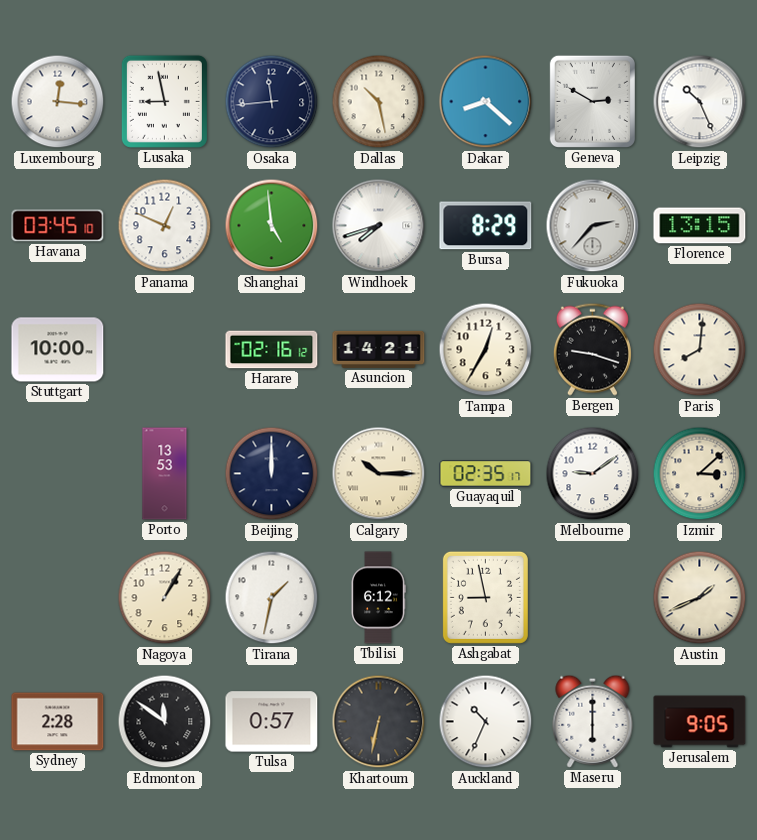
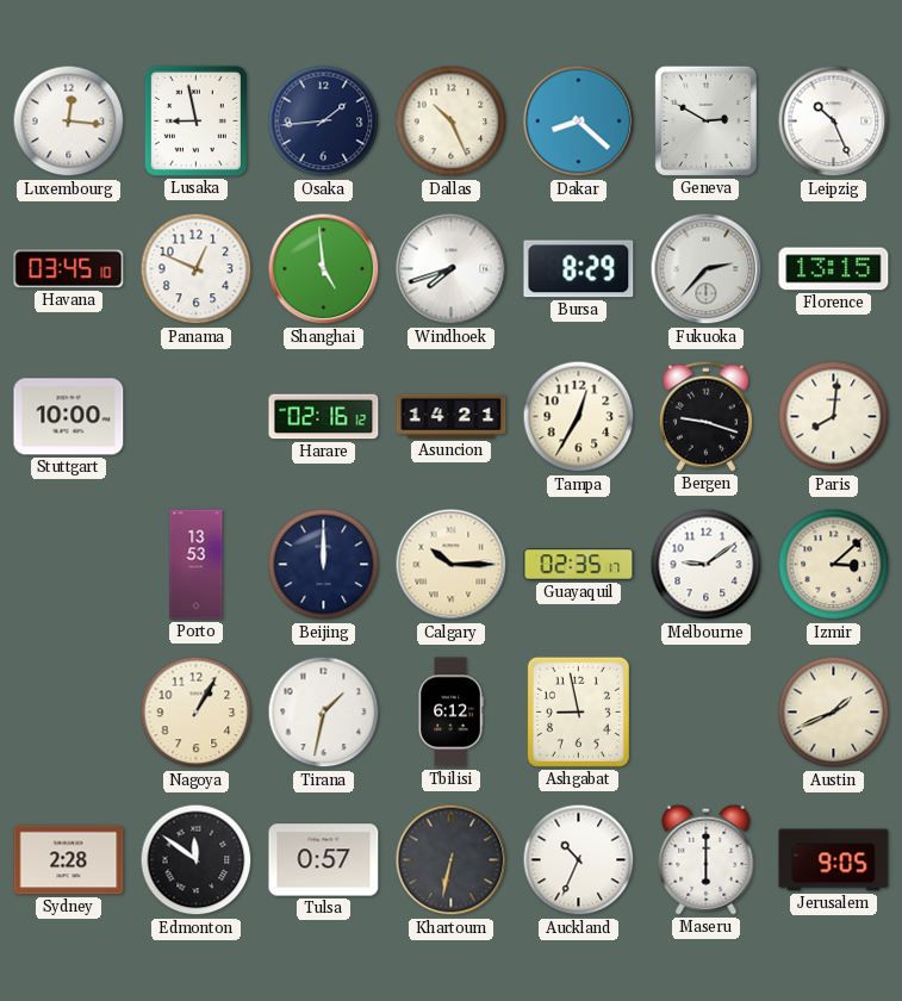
Osaka: 11:44 -> 1:44
Dallas: 10:28 -> 10:26
